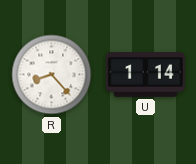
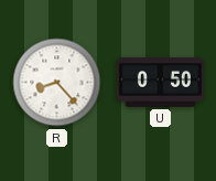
U: 1:14 -> 0:50
